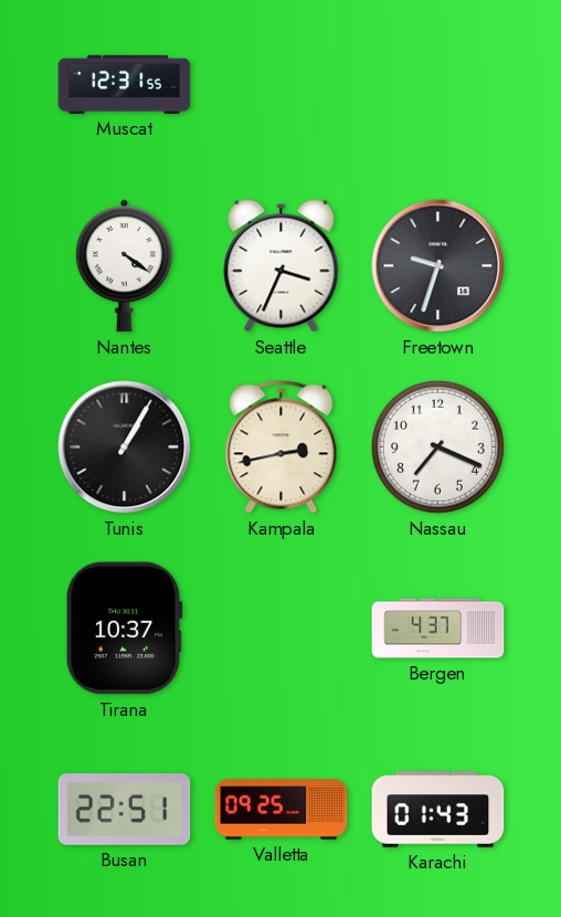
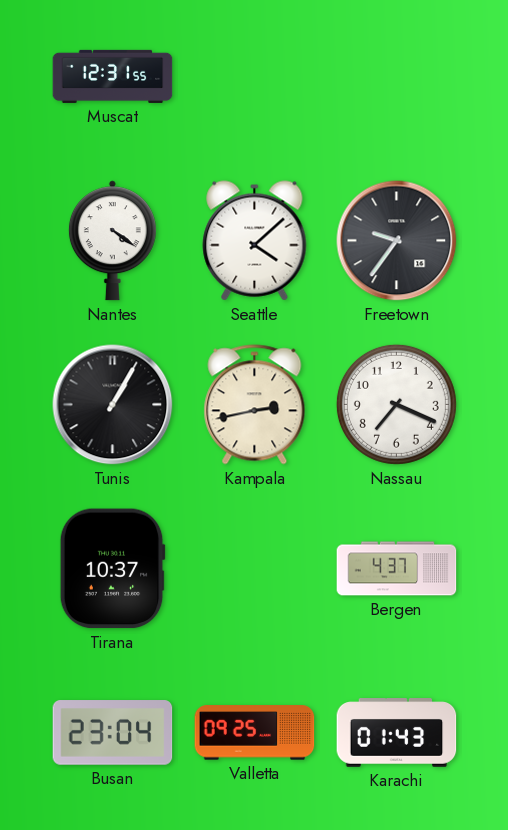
Seattle: 3:34 -> 4:08
Freetown: 9:33 -> 9:36
Busan: 22:51 -> 23:04
